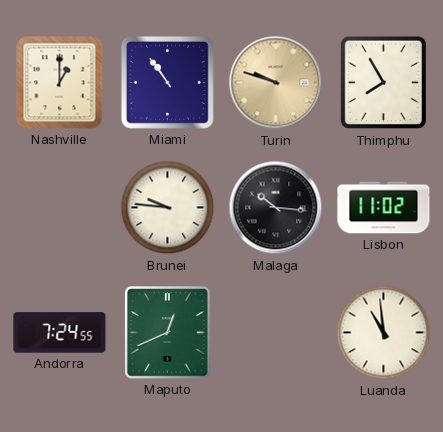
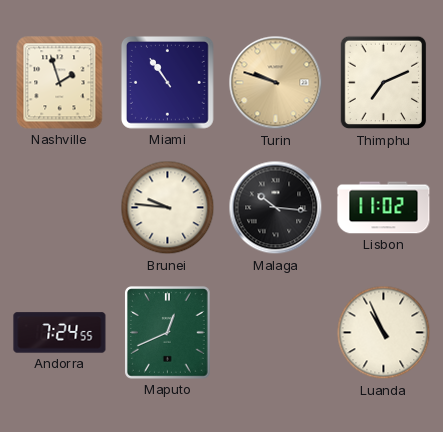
Nashville: 1:00 -> 1:57
Thimphu: 7:55 -> 7:11
Luanda: 10:59 -> 10:56
